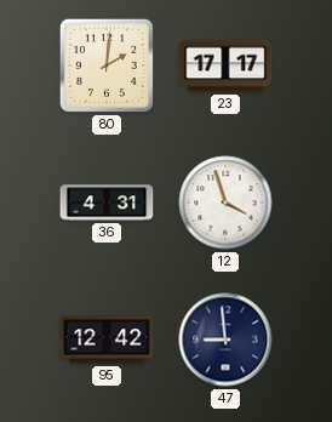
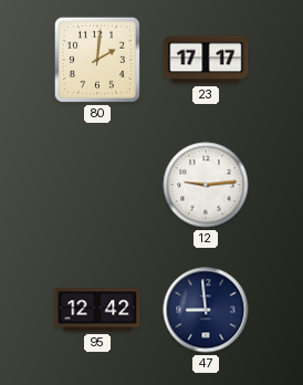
36: 4:31 -> none
12: 3:57 -> 9:14
